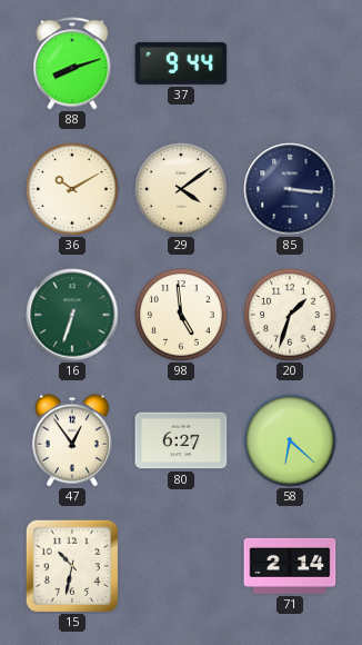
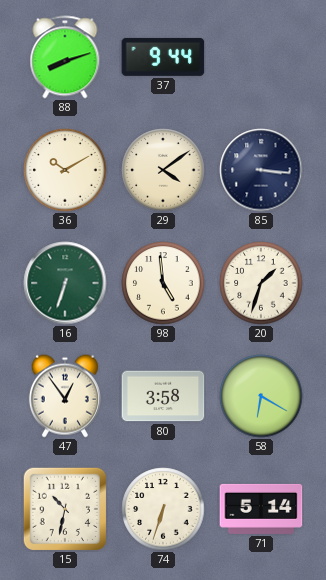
80: 6:27 -> 3:58
58: 6:22 -> 6:20
74: none -> 6:33
71: 2:14 -> 5:14
